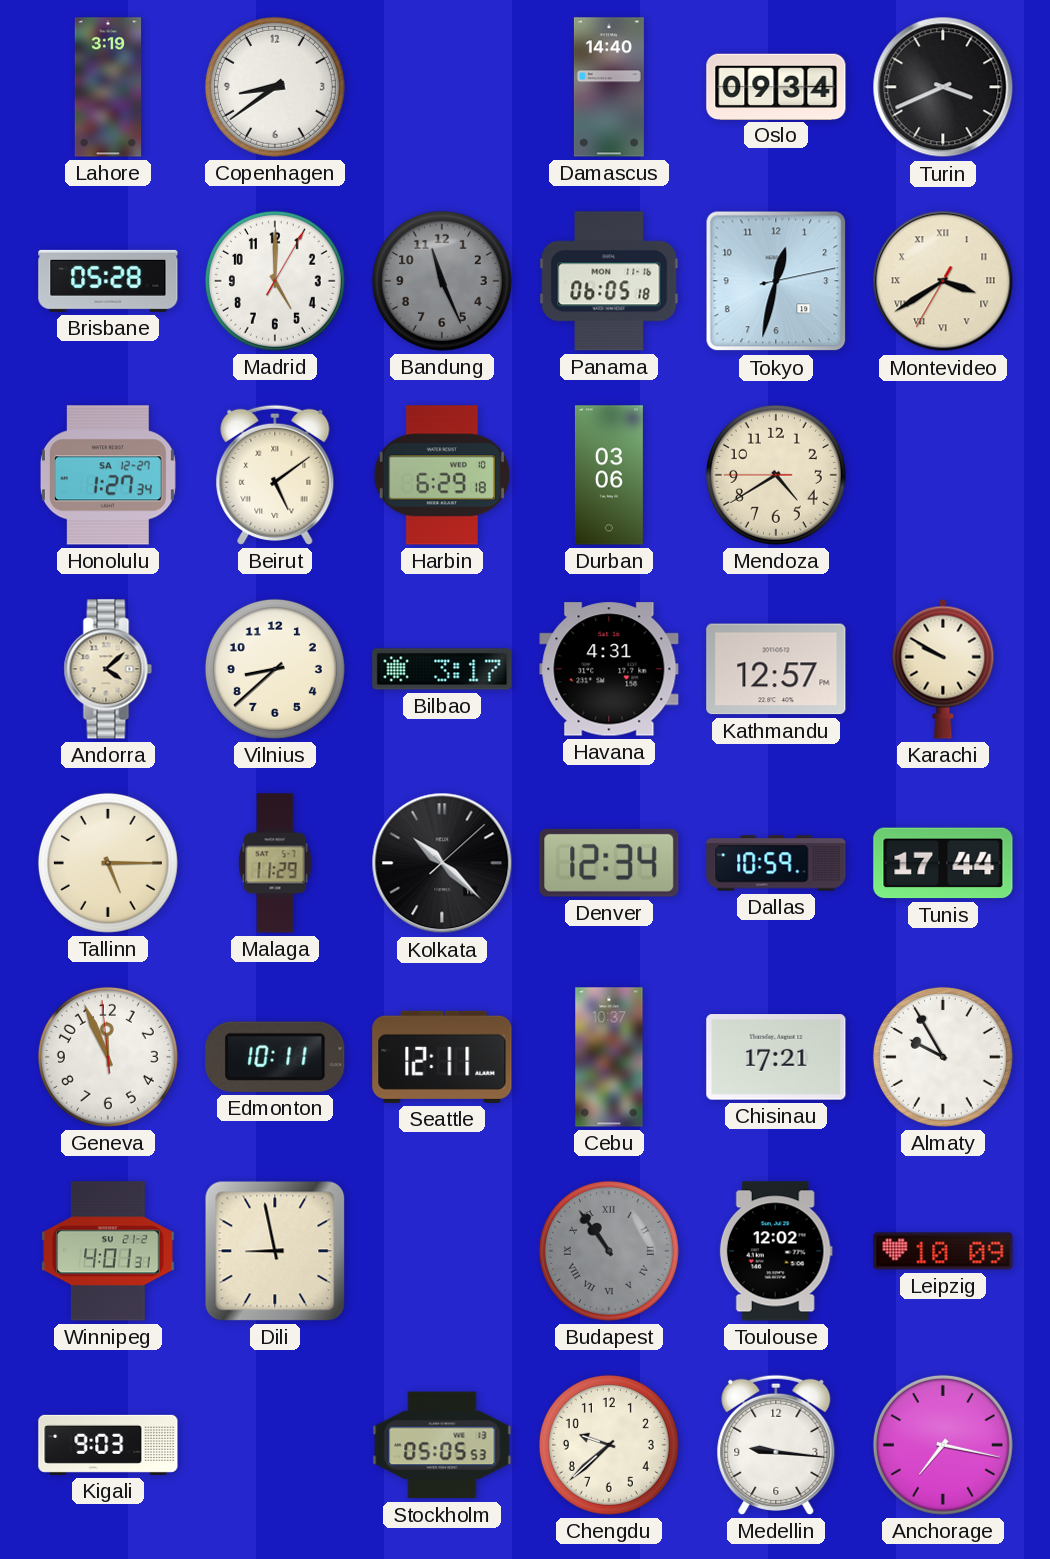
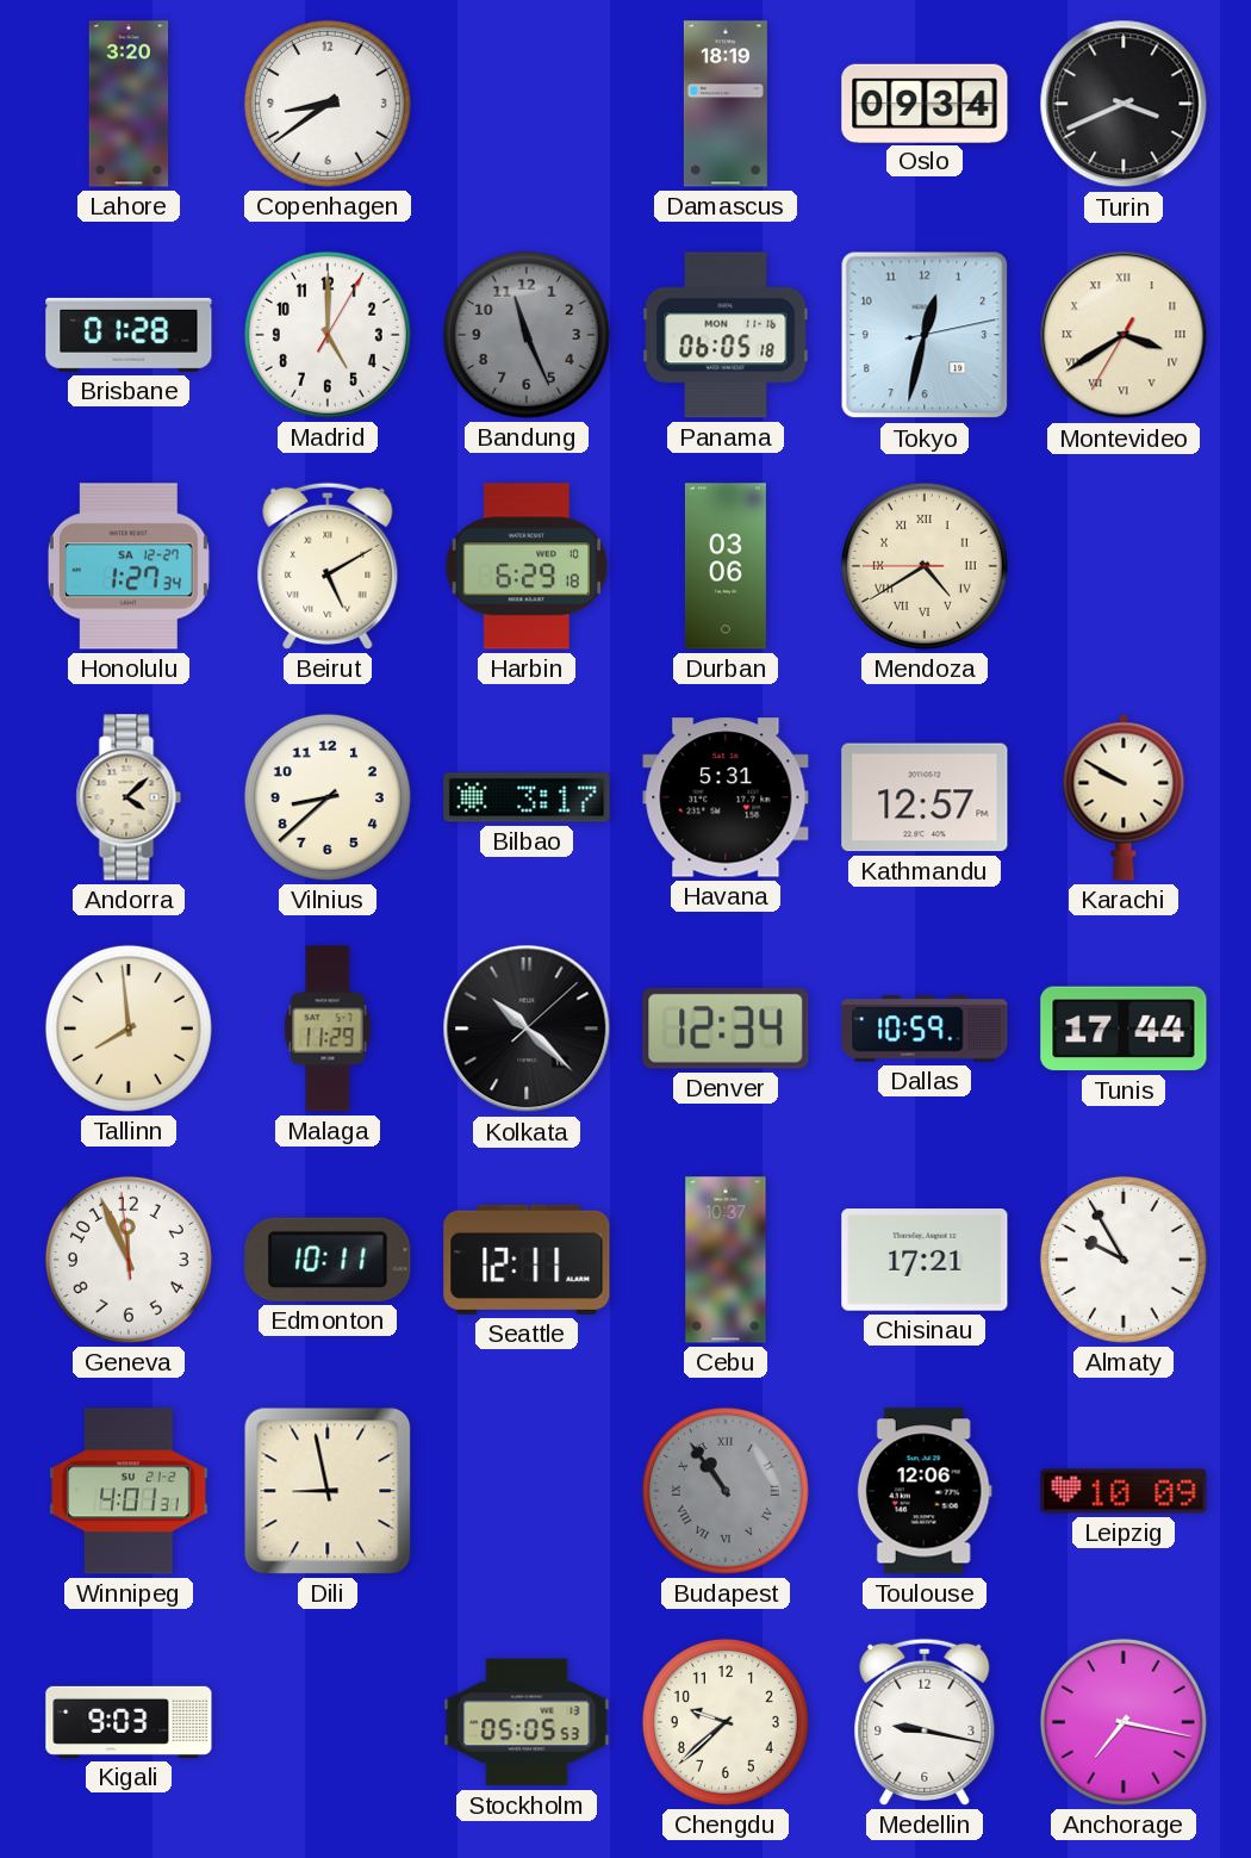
Lahore: 3:19 -> 3:20
Damascus: 14:40 -> 18:19
Brisbane: 05:28 -> 01:28
Beirut: 5:09 -> 5:10
Mendoza numerals: Arabic -> Roman
Havana: 4:31 -> 5:31
Tallinn: 5:15 -> 7:59
Toulouse: 12:02 -> 12:06
Medellin: 9:16 -> 9:17
